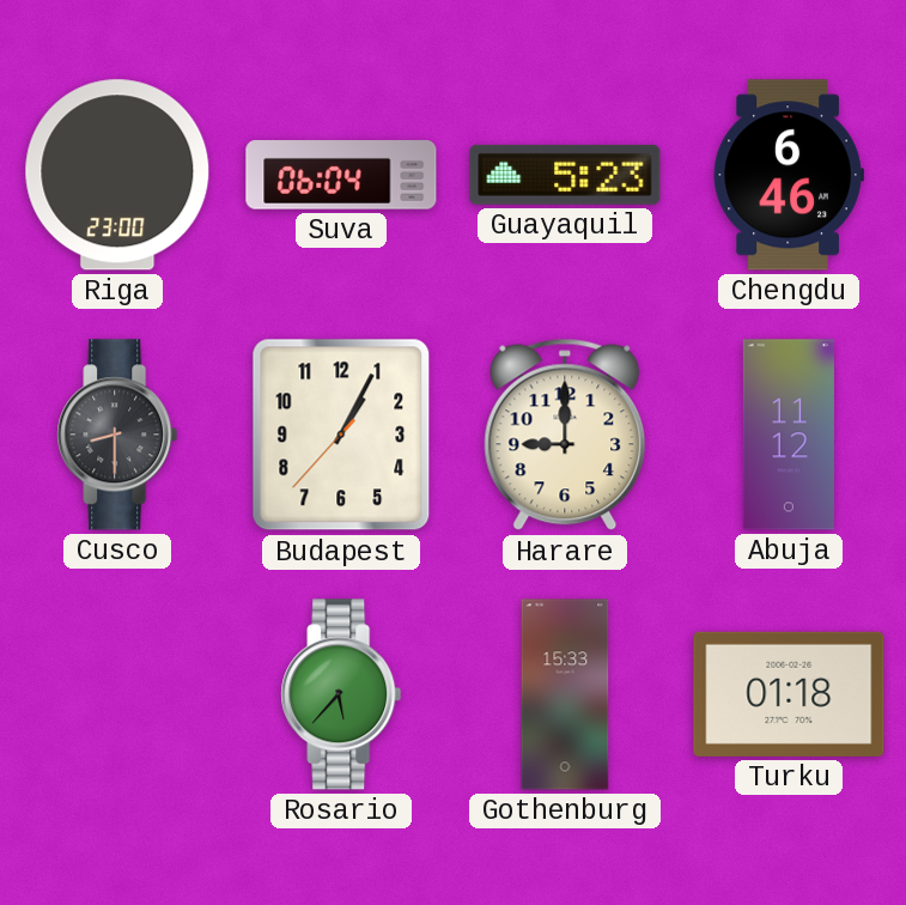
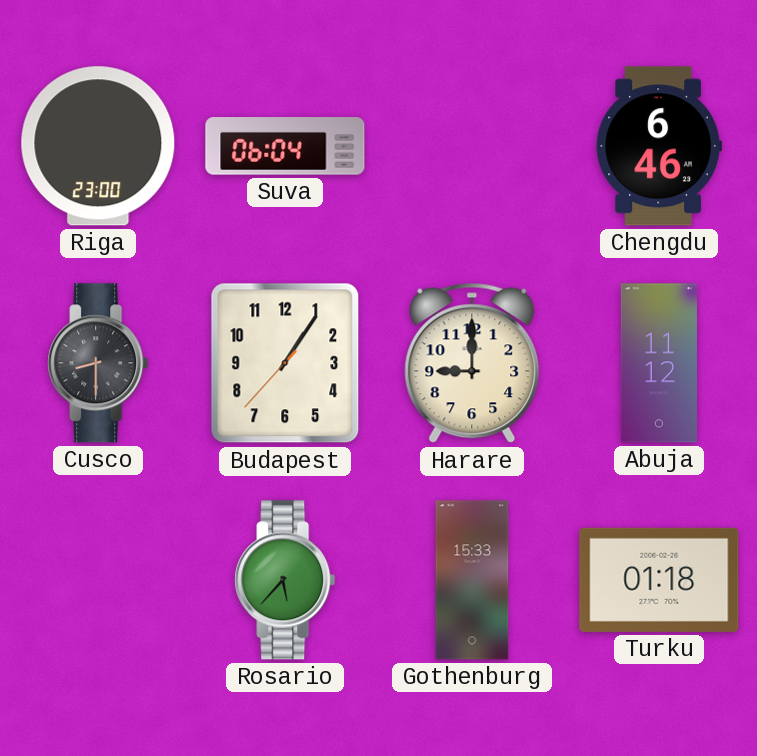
Guayaquil: 5:23 -> none
Budapest: 1:04 -> 1:05
